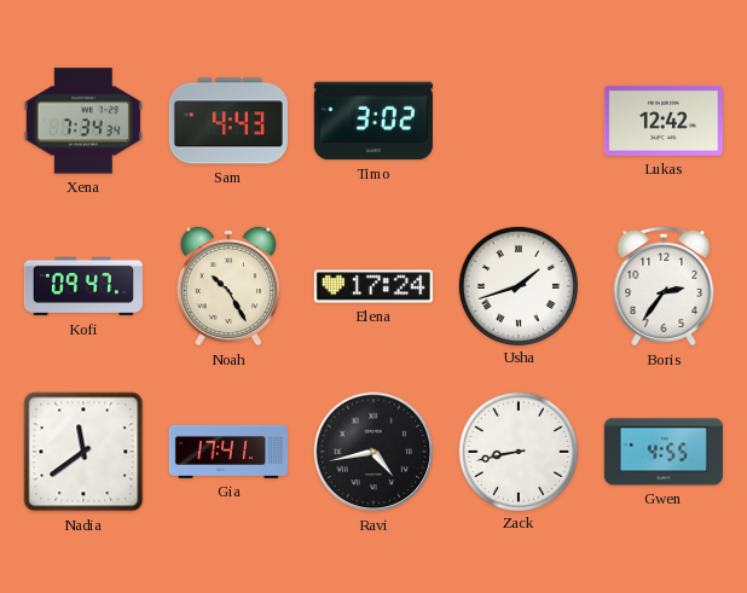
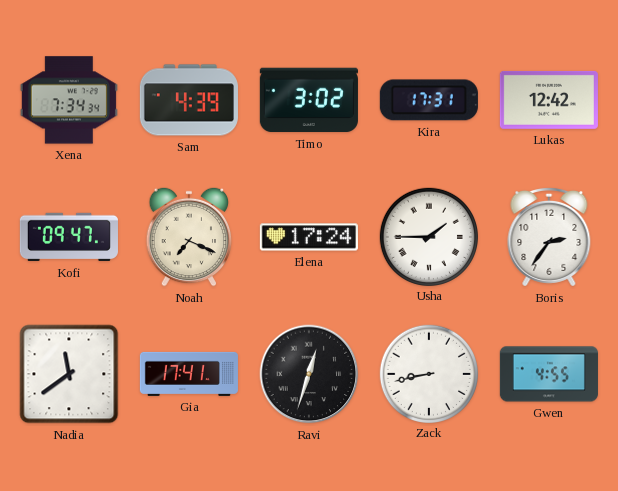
Sam: 4:43 -> 4:39
Kira: none -> 17:31
Noah: 10:25 -> 7:19
Usha: 1:42 -> 1:45
Ravi: 4:43 -> 12:33
